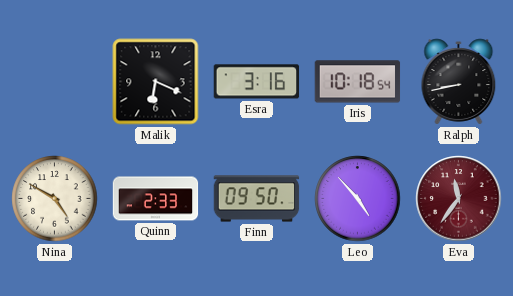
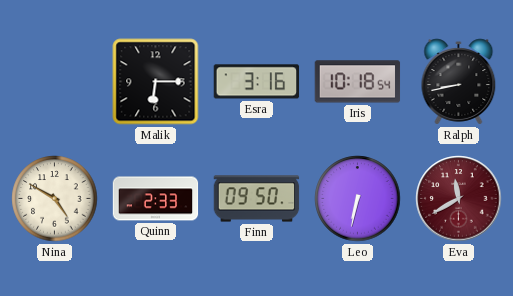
Malik: 6:19 -> 6:15
Leo: 4:53 -> 6:32
Eva: 11:36 -> 11:40
